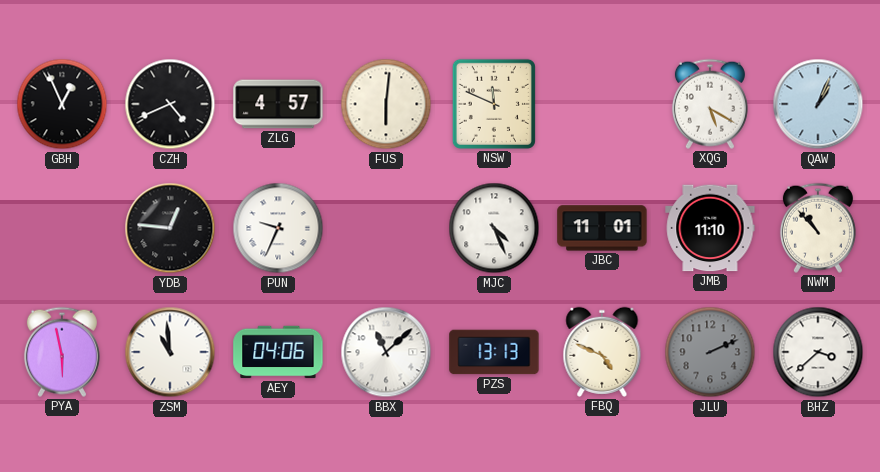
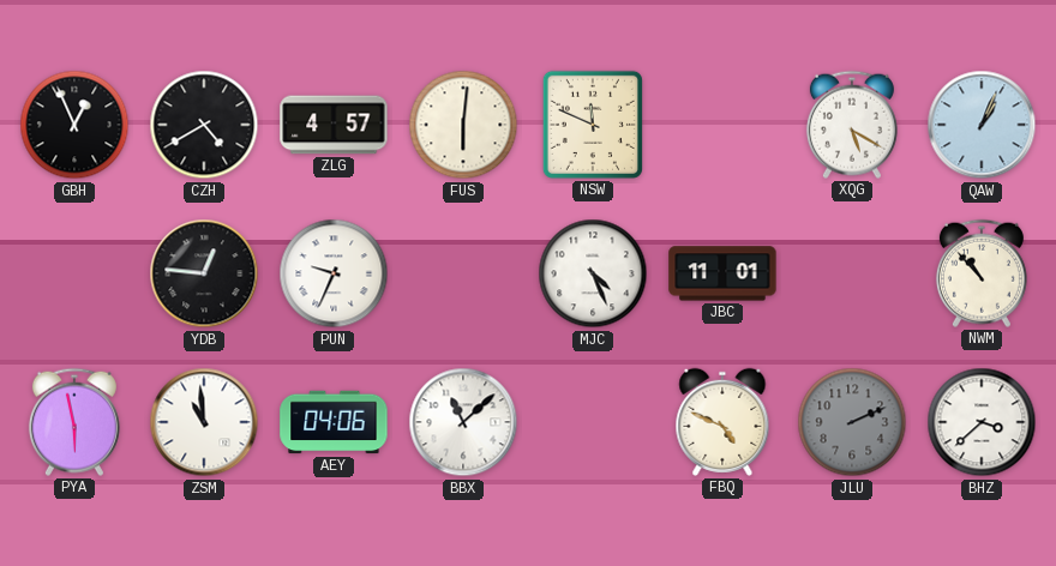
CZH: 4:41 -> 4:40
JMB: 11:10 -> none
PZS: 13:13 -> none
